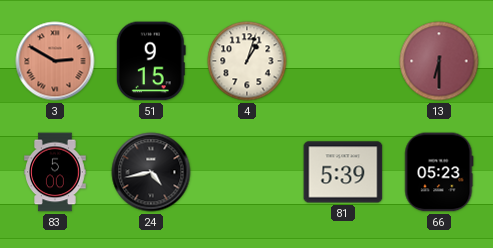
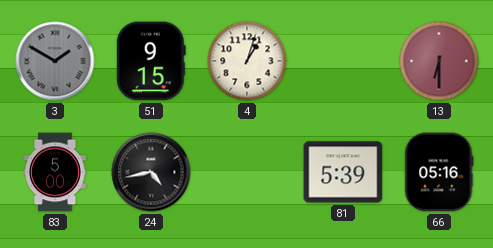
3: 2:50 -> 1:50
3 dial: salmon -> grey
66: 05:23 -> 05:16
